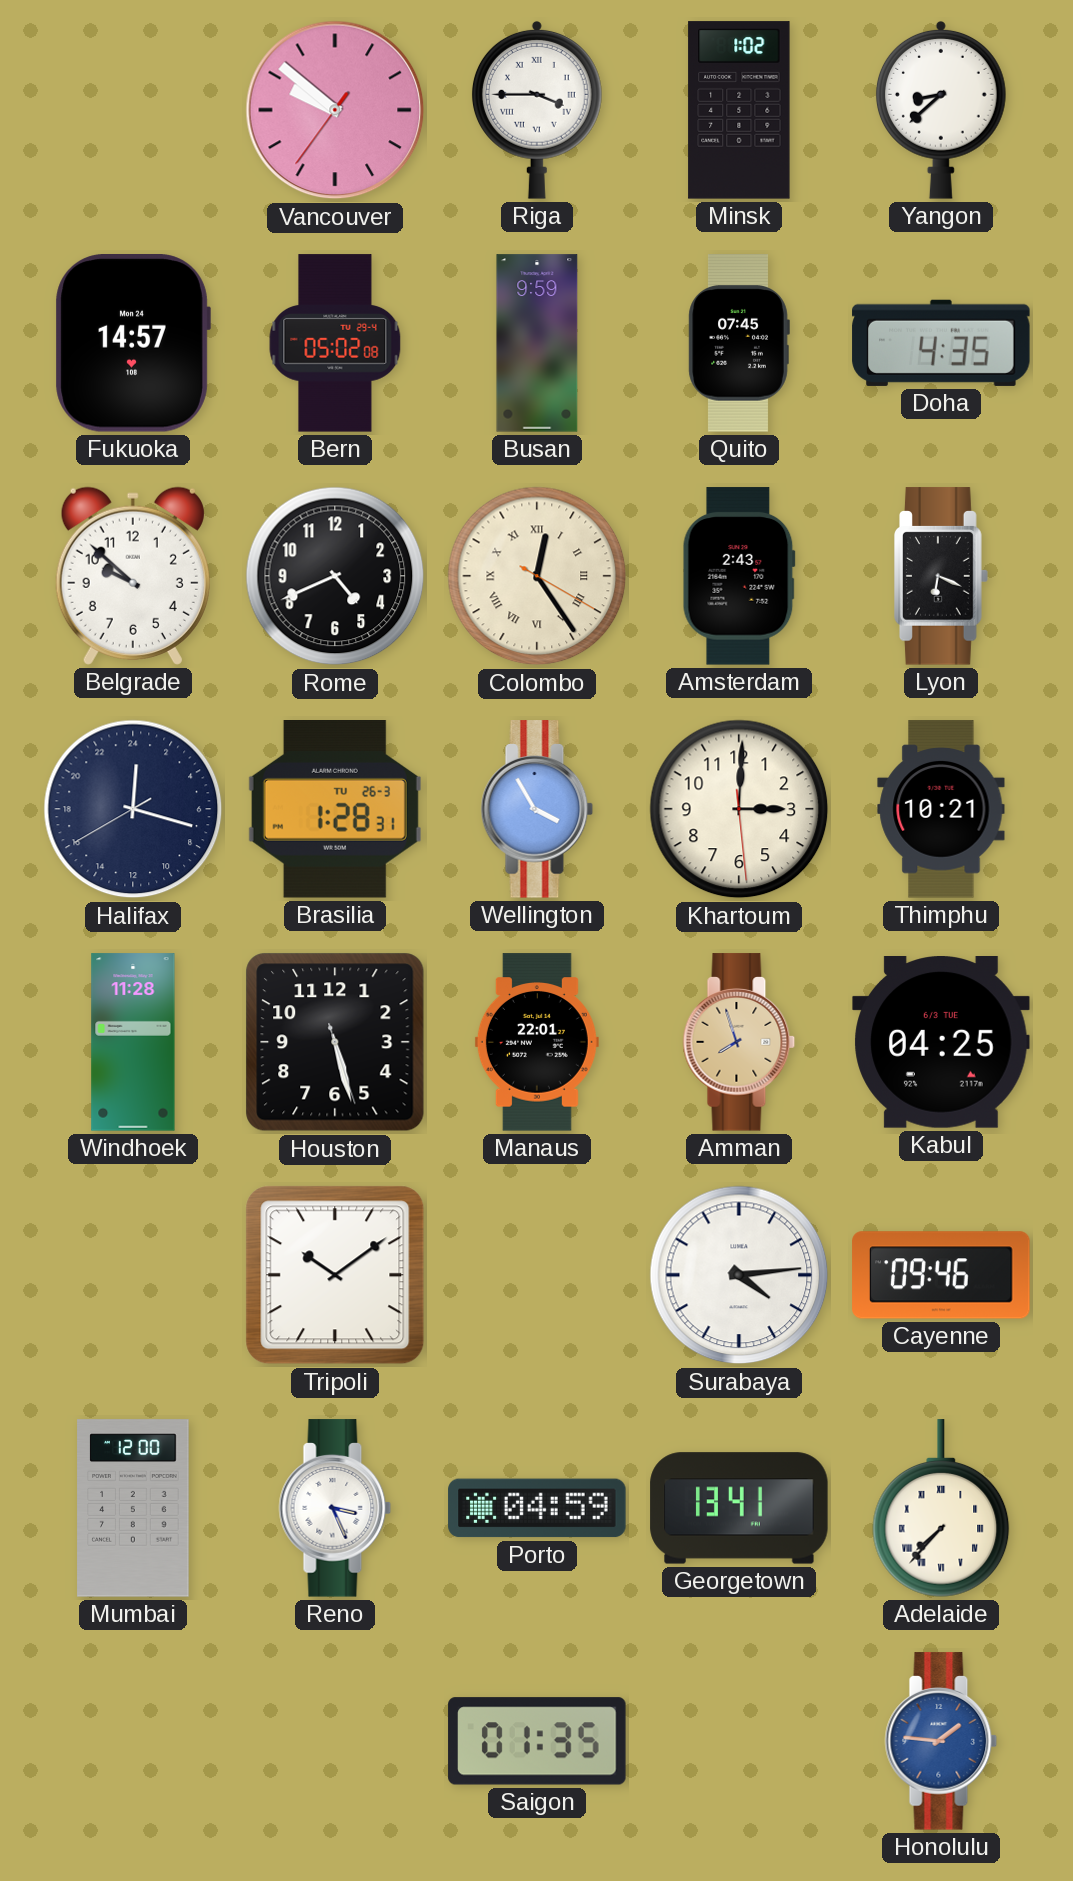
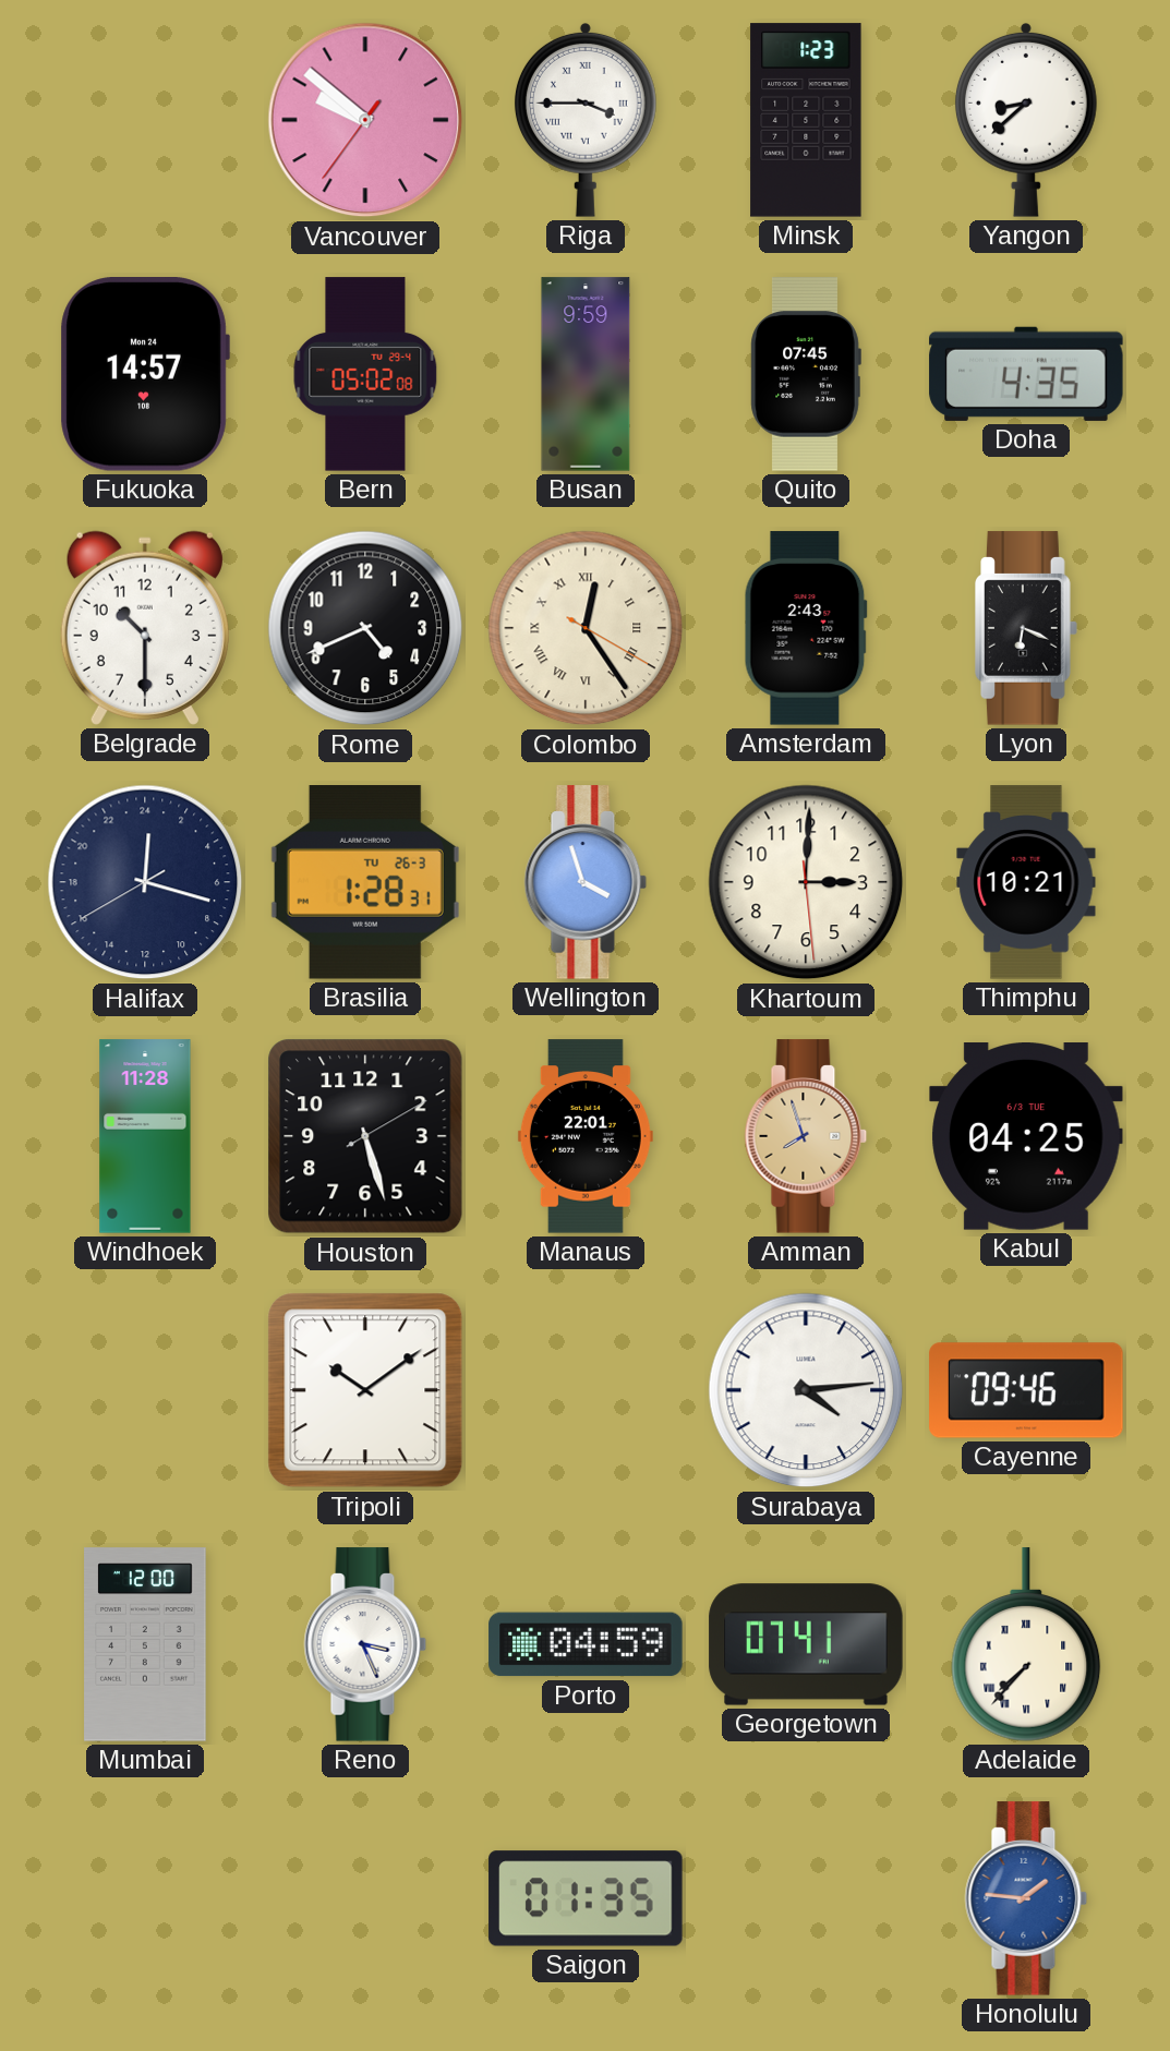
Minsk: 1:02 -> 1:23
Belgrade: 9:52 -> 10:30
Wellington: 3:55 -> 3:57
Houston: 5:27:27 -> 5:27:10
Georgetown: 13:41 -> 07:41
